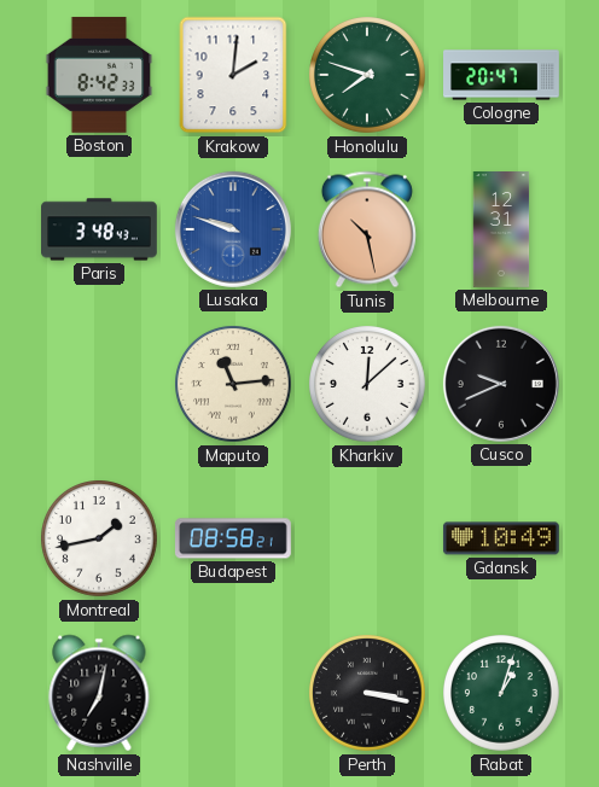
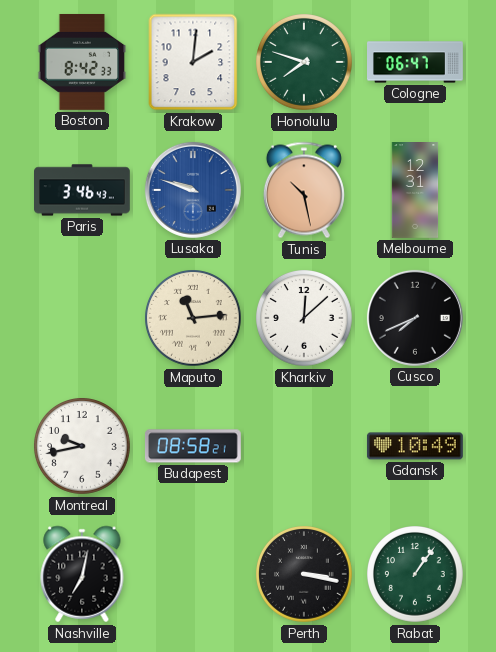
Cologne: 20:47 -> 06:47
Paris: 3:48 -> 3:46
Cusco: 9:41 -> 7:41
Montreal: 1:43 -> 9:43
Rabat: 1:03 -> 1:06
